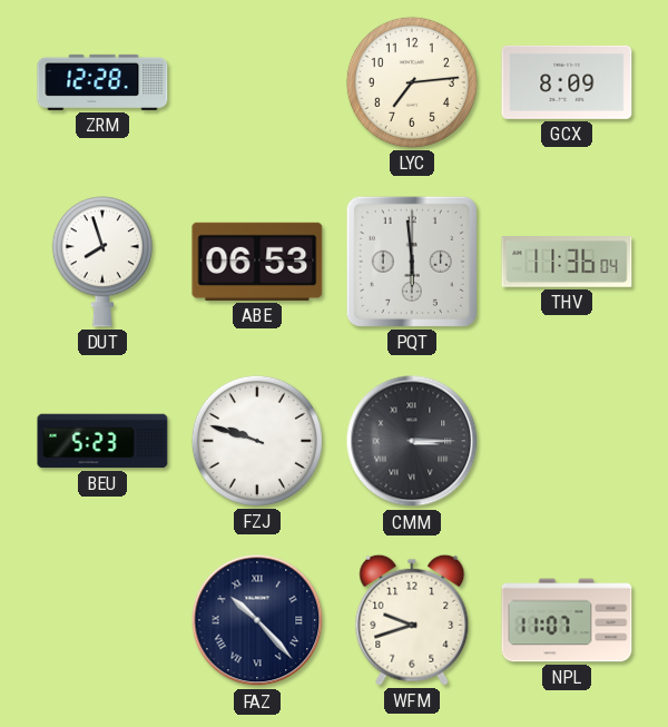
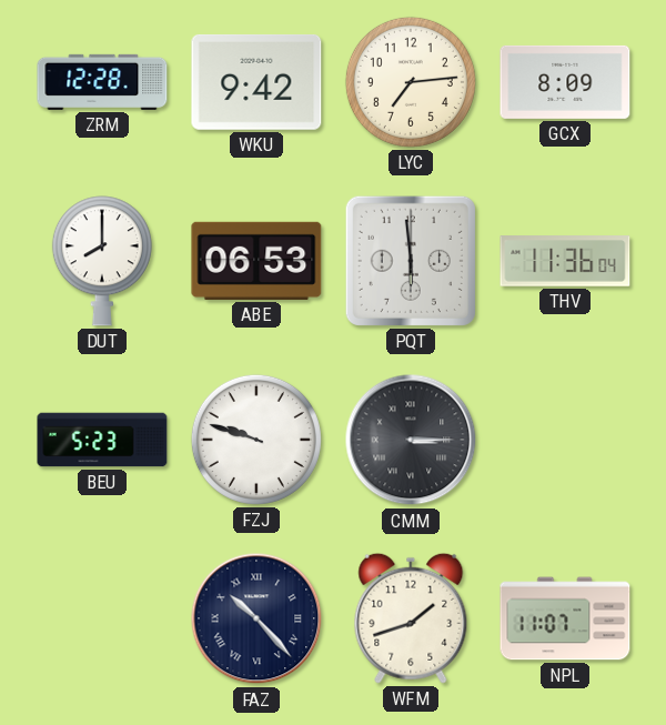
WKU: none -> 9:42
DUT: 7:57 -> 8:00
WFM: 9:42 -> 1:42
